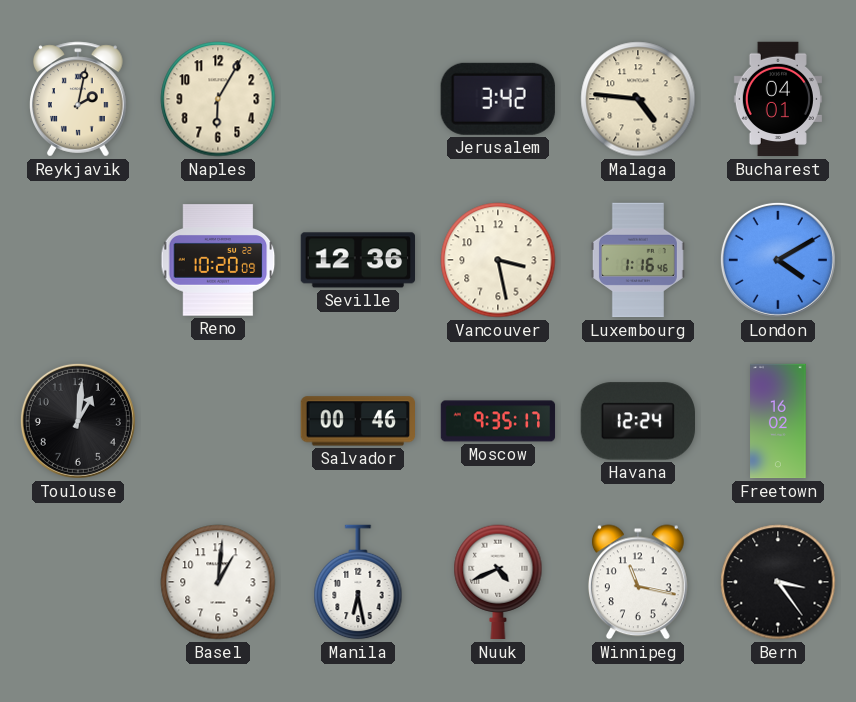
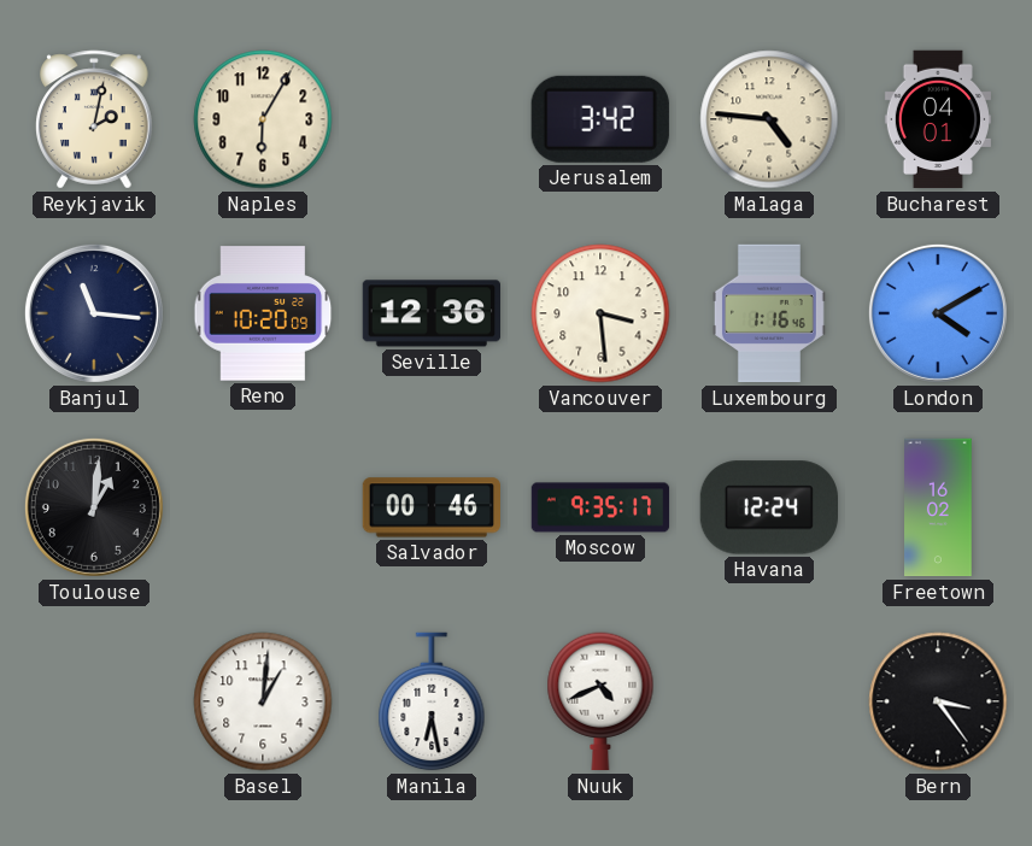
Banjul: none -> 11:16
Vancouver: 3:28 -> 3:29
Winnipeg: 11:17 -> none
